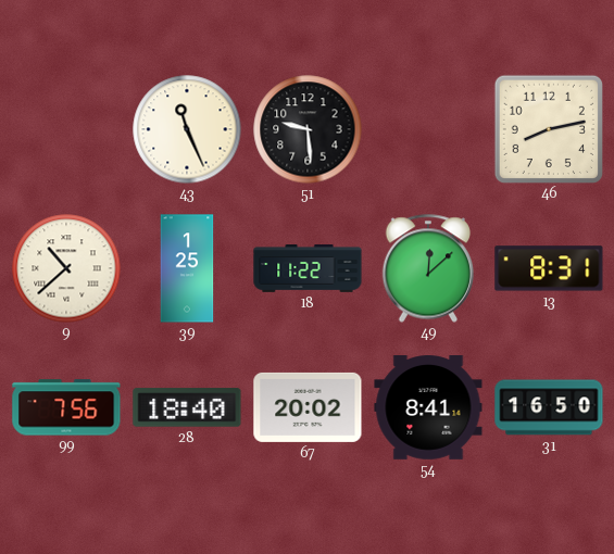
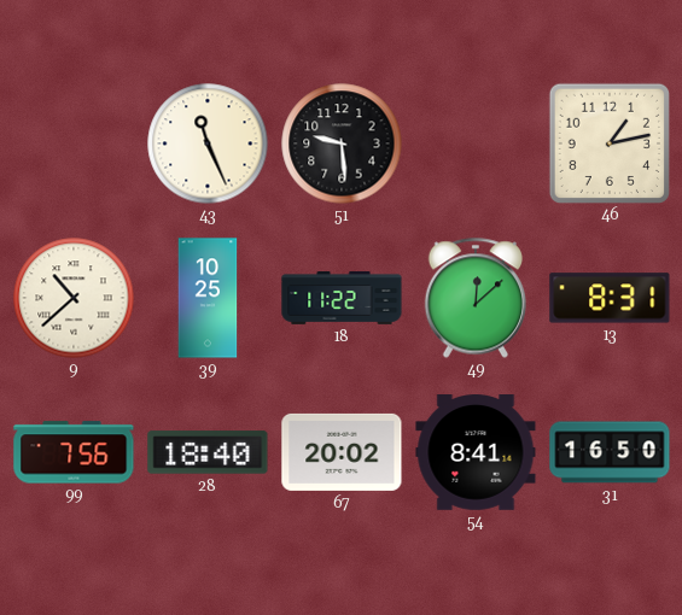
46: 8:13 -> 1:13
39: 1:25 -> 10:25
